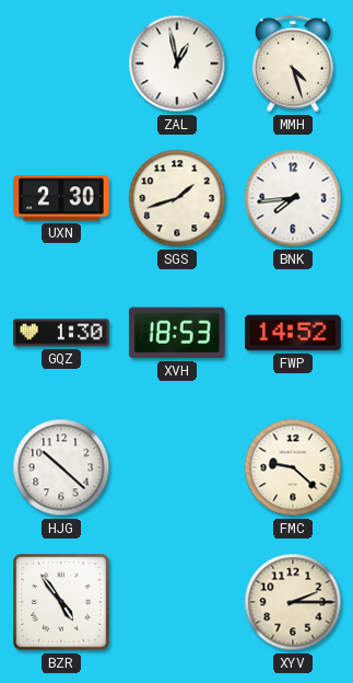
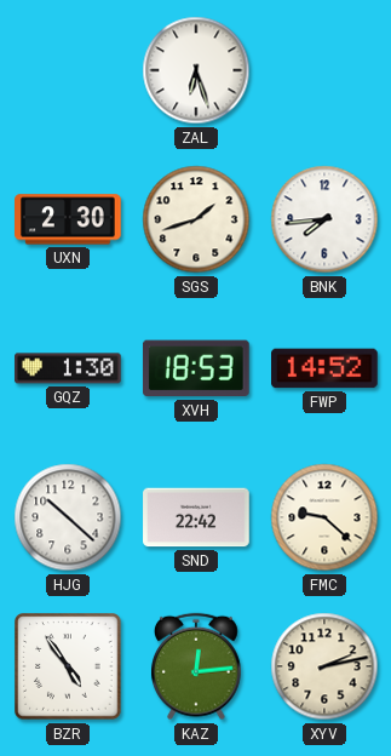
ZAL: 12:58 -> 6:27
MMH: 4:27 -> none
SND: none -> 22:42
KAZ: none -> 12:14
XYV: 2:15 -> 2:13
